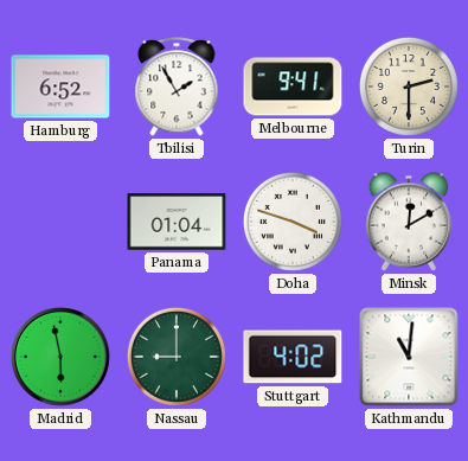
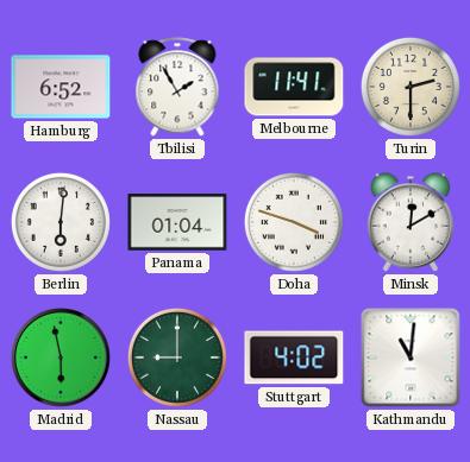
Melbourne: 9:41 -> 11:41
Berlin: none -> 6:01
